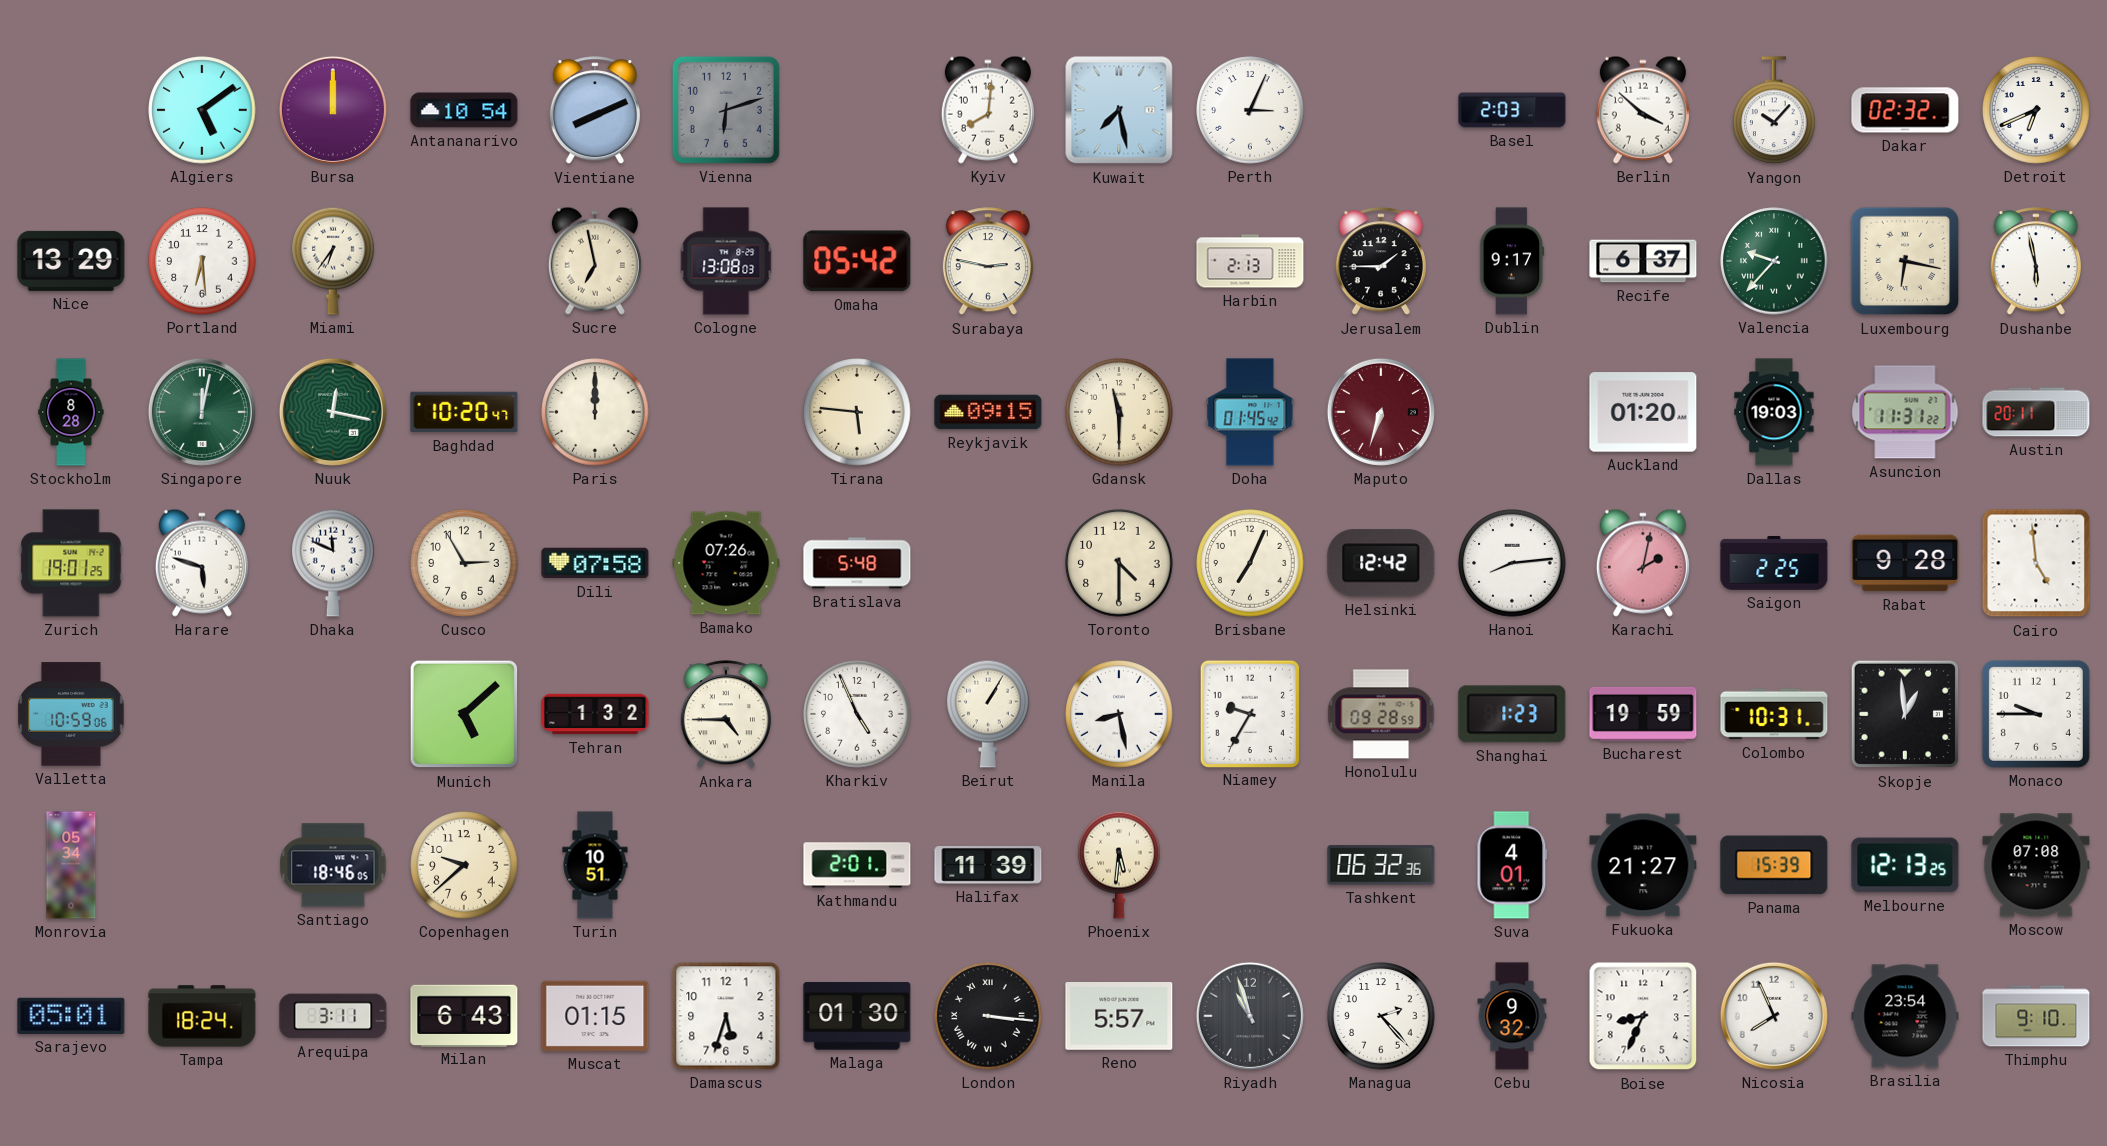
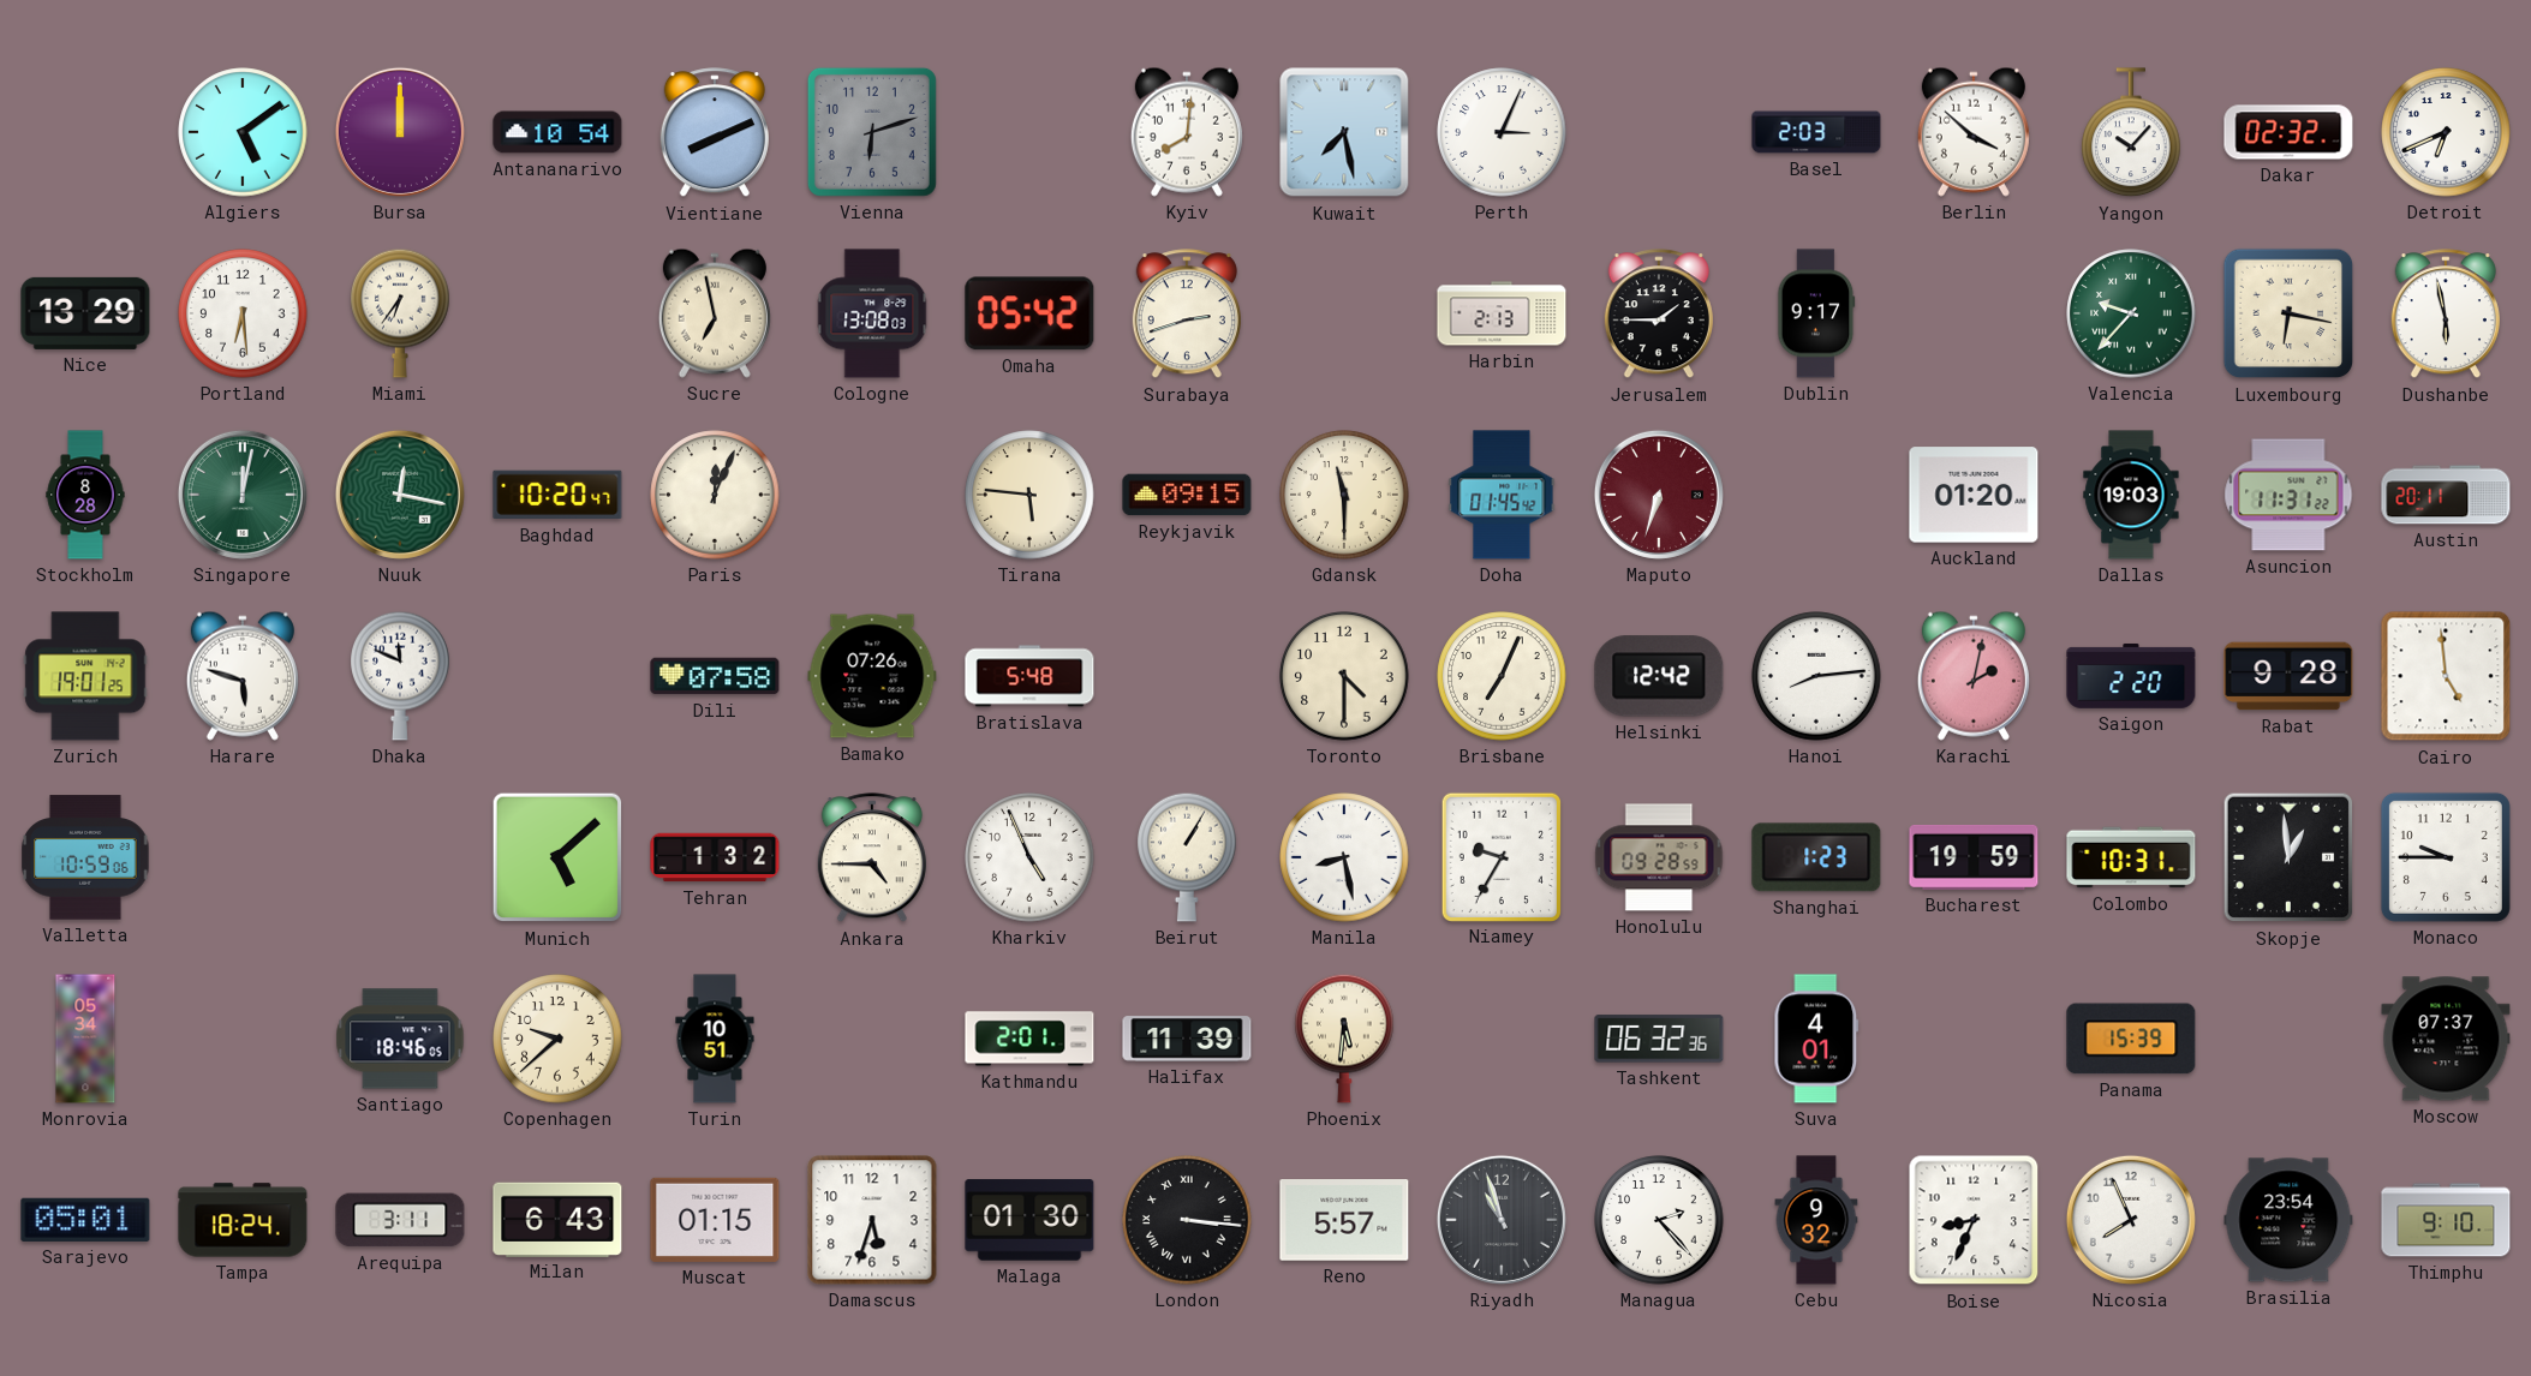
Surabaya: 2:47 -> 2:42
Recife: 6:37 -> none
Paris: 12:00 -> 12:04
Cusco: 2:55 -> none
Saigon: 2:25 -> 2:20
Fukuoka: 21:27 -> none
Melbourne: 12:13 -> none
Moscow: 07:08 -> 07:37
